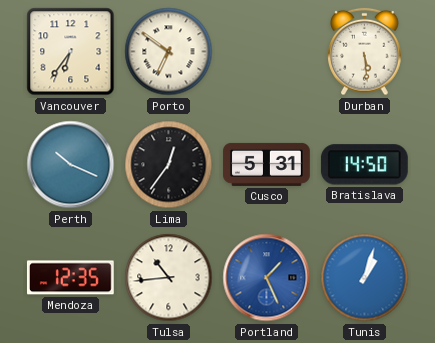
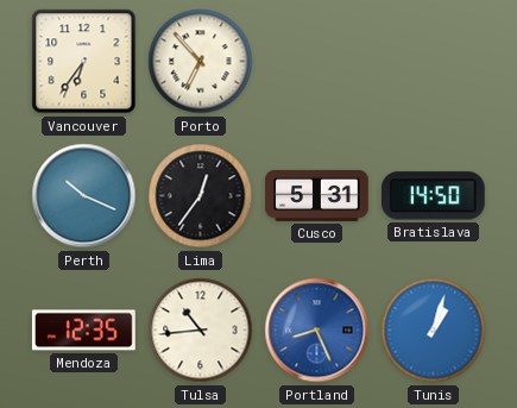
Porto: 6:51 -> 6:53
Durban: 5:29 -> none
Portland: 1:26 -> 8:26
